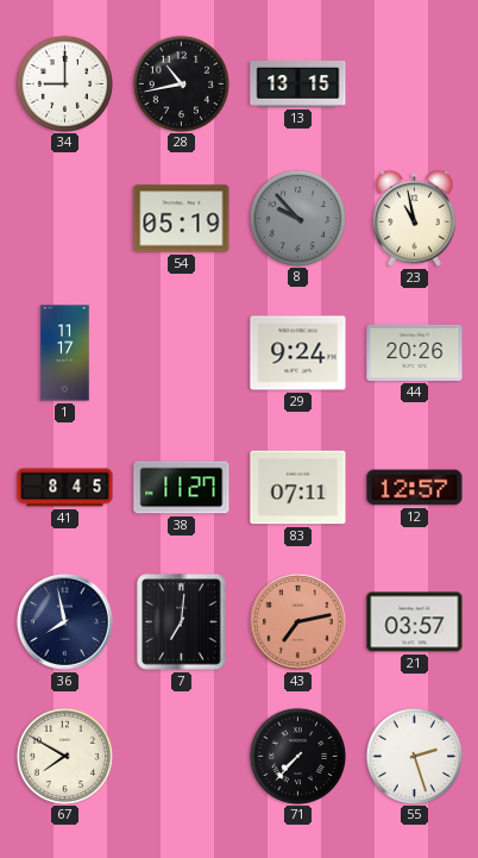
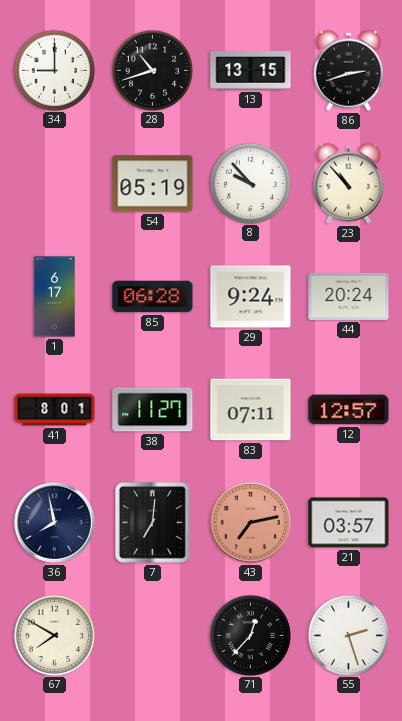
28: 10:43 -> 10:42
86: none -> 2:42
8 dial: grey -> white
23: 10:58 -> 10:53
1: 11:17 -> 6:17
85: none -> 06:28
44: 20:26 -> 20:24
41: 8:45 -> 8:01
71: 7:37 -> 12:37
